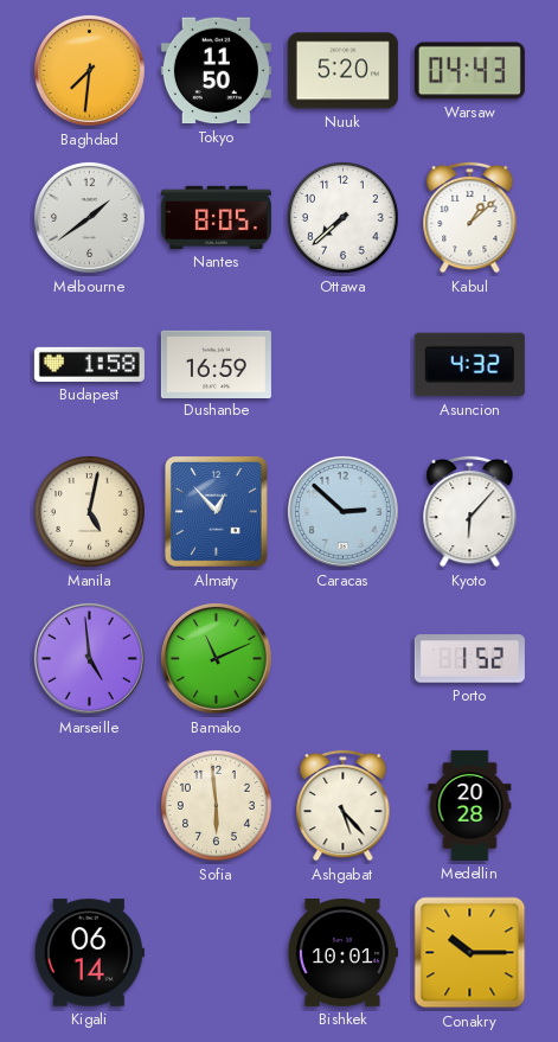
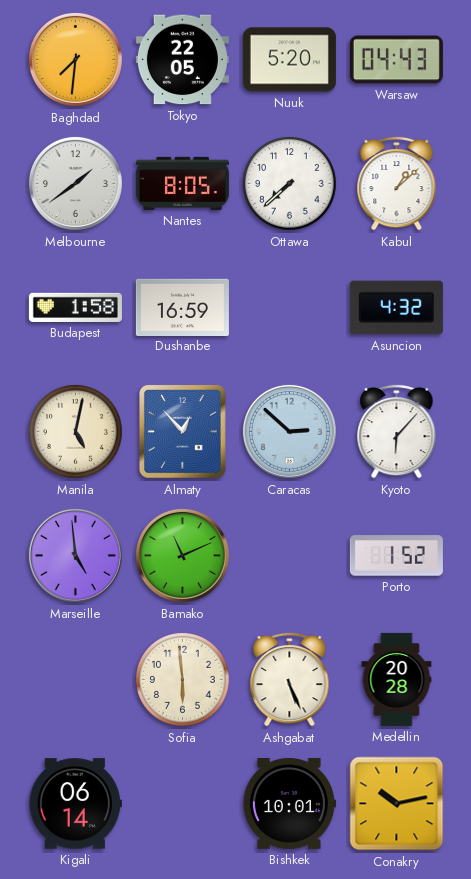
Tokyo: 11:50 -> 22:05
Ashgabat: 5:23 -> 5:26
Conakry: 10:15 -> 10:13
